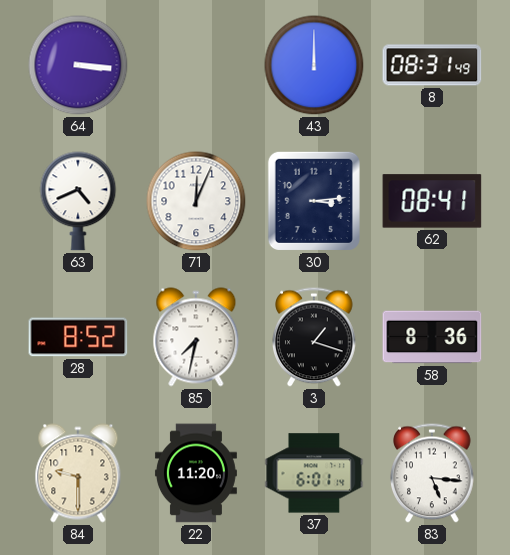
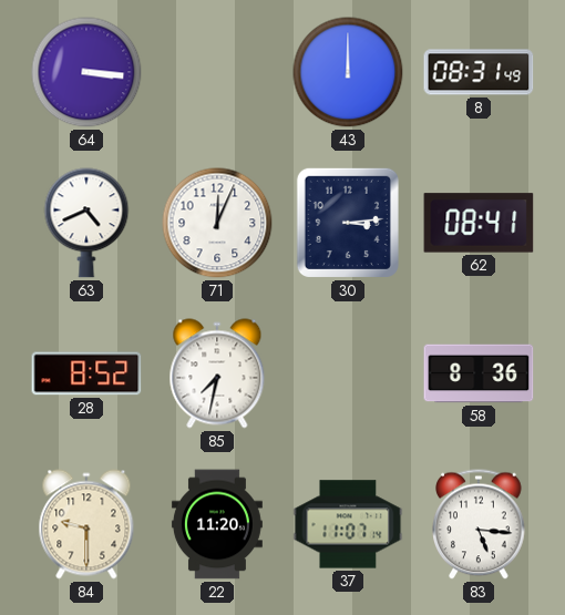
3: 1:18 -> none
37: 6:01 -> 11:07
